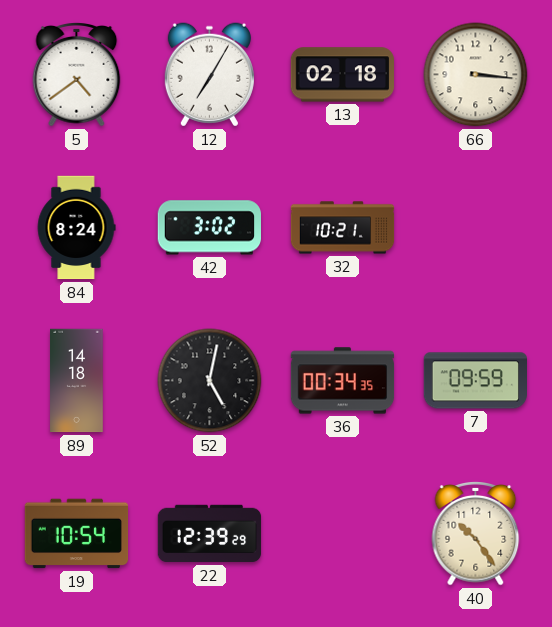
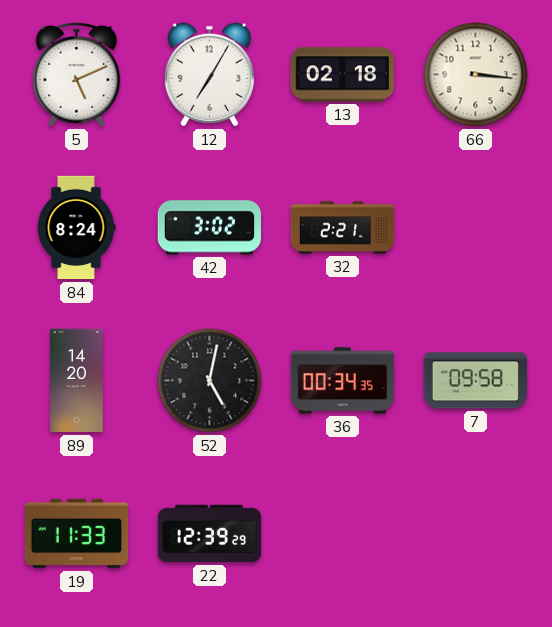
5: 4:39 -> 5:11
32: 10:21 -> 2:21
89: 14:18 -> 14:20
7: 09:59 -> 09:58
19: 10:54 -> 11:33
40: 10:24 -> none
